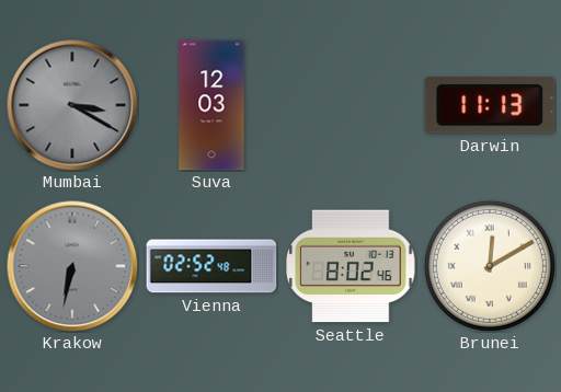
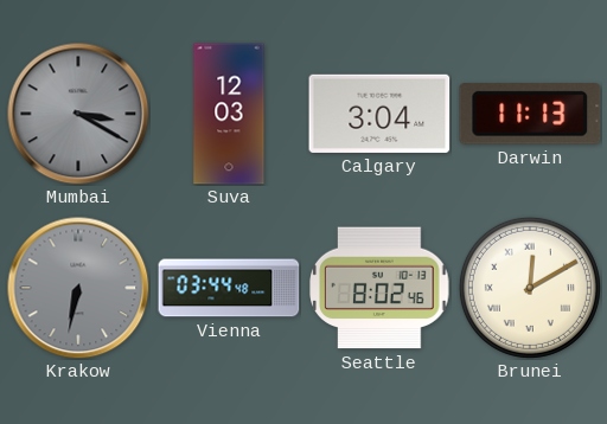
Calgary: none -> 3:04
Vienna: 02:52 -> 03:44
